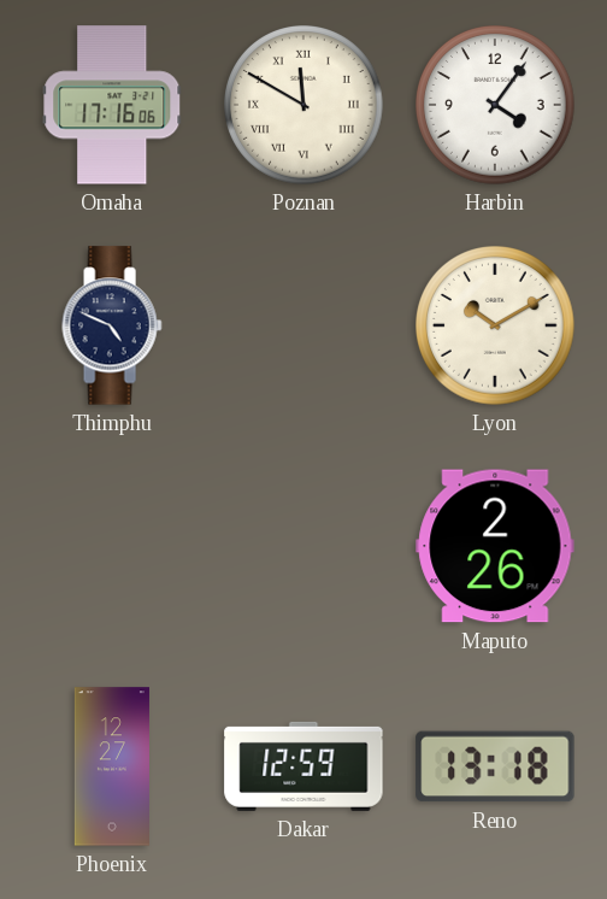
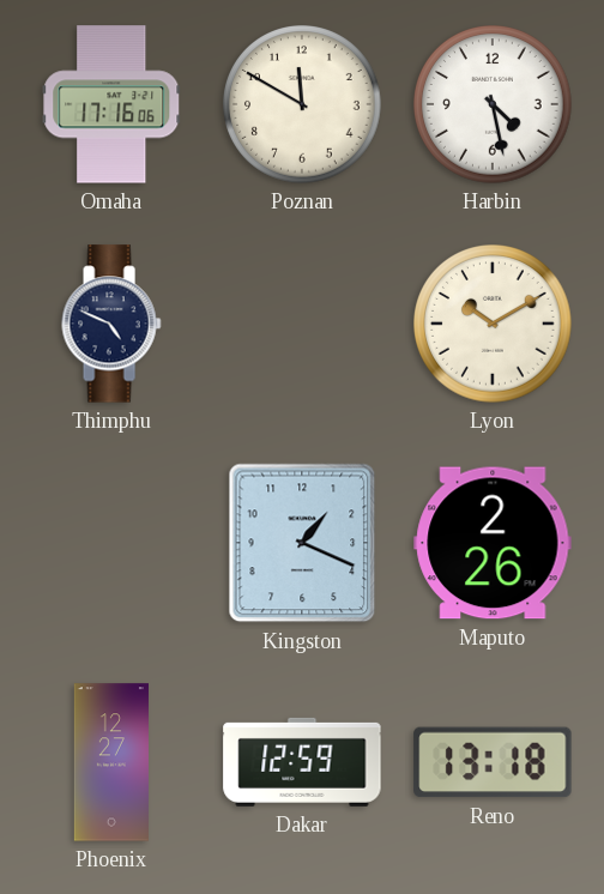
Poznan numerals: Roman -> Arabic
Harbin: 4:06 -> 4:28
Kingston: none -> 1:19
